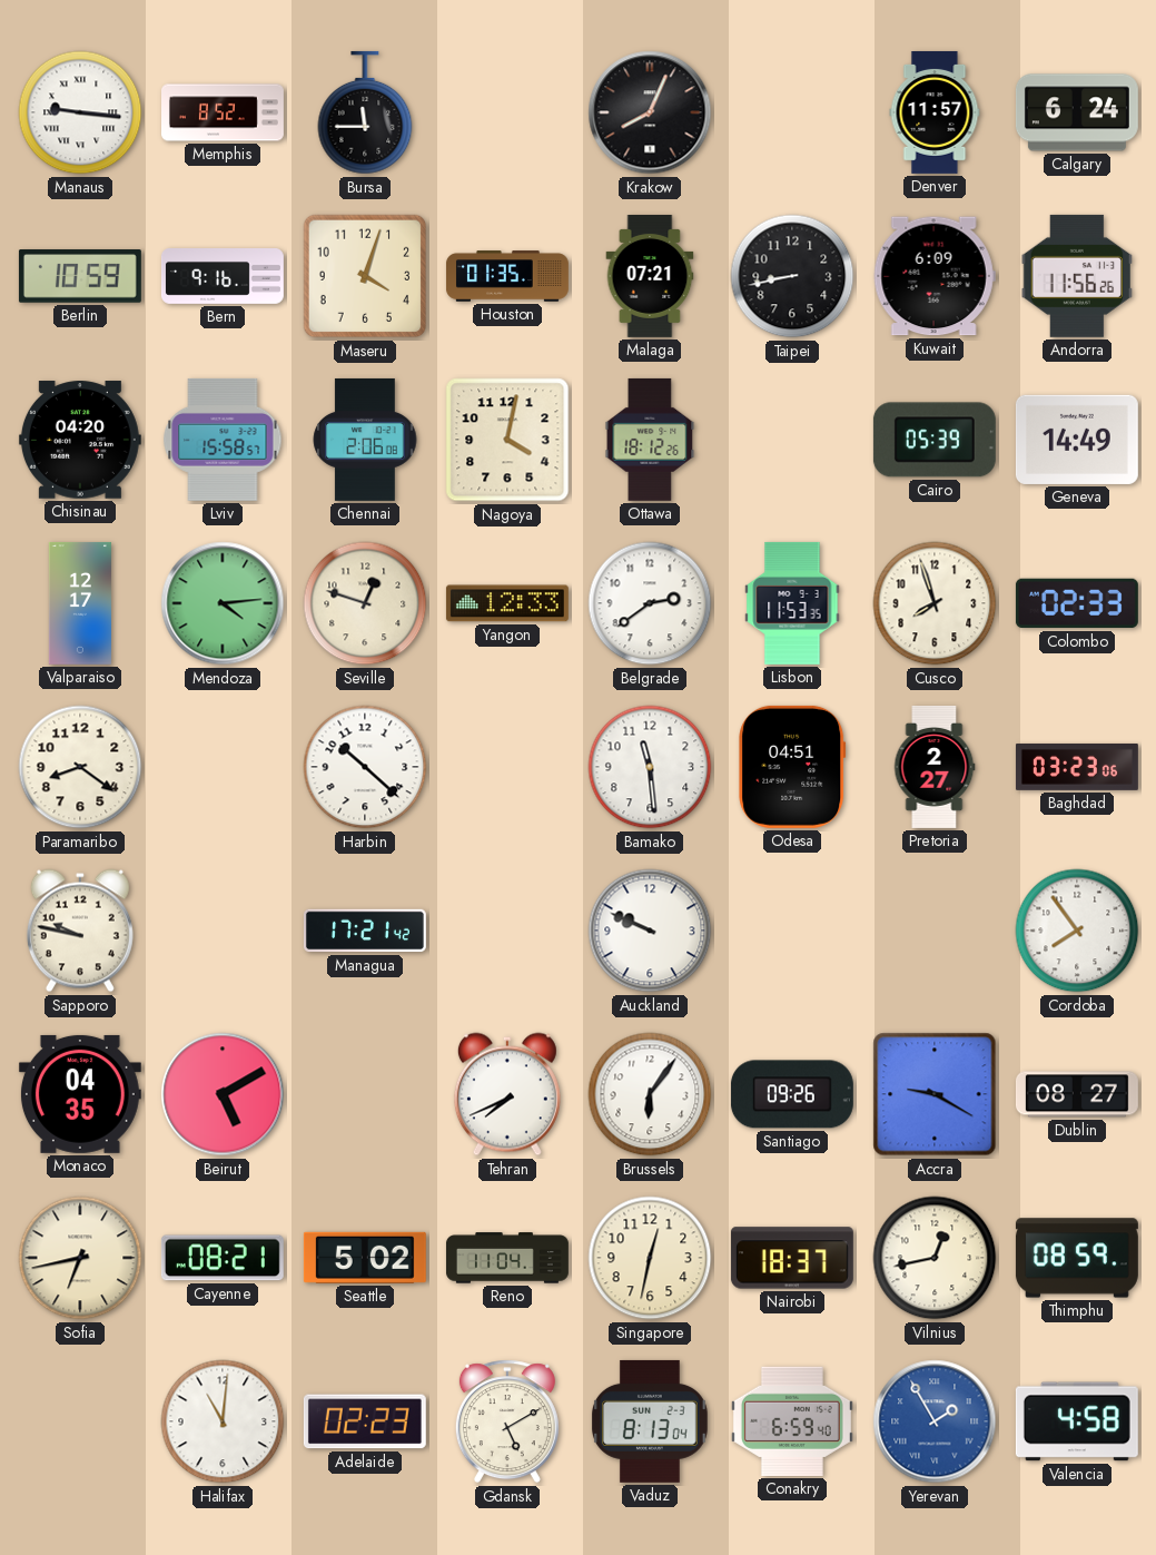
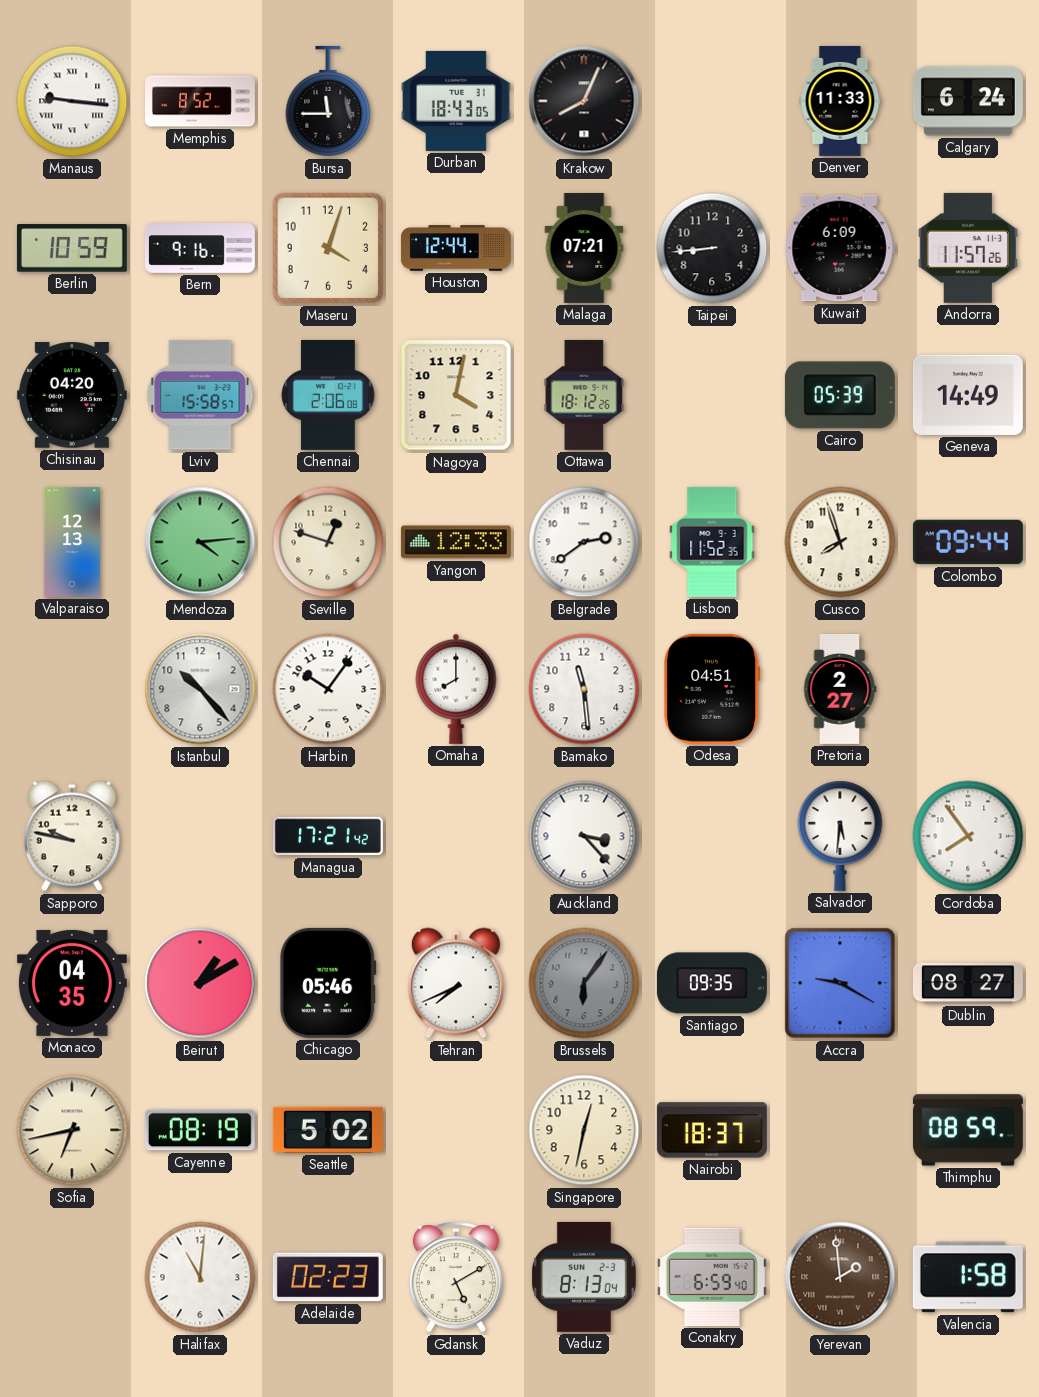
Durban: none -> 18:43
Denver: 11:57 -> 11:33
Houston: 01:35 -> 12:44
Taipei: 8:43 -> 8:44
Andorra: 11:56 -> 11:57
Valparaiso: 12:17 -> 12:13
Lisbon: 11:53 -> 11:52
Colombo: 02:33 -> 09:44
Paramaribo: 8:21 -> none
Istanbul: none -> 10:23
Harbin: 10:22 -> 10:06
Omaha: none -> 8:00
Baghdad: 03:23 -> none
Auckland: 9:49 -> 3:23
Salvador: none -> 5:31
Beirut: 5:10 -> 1:10
Chicago: none -> 05:46
Brussels dial: white -> grey
Santiago: 09:26 -> 09:35
Cayenne: 08:21 -> 08:19
Reno: 11:04 -> none
Vilnius: 12:43 -> none
Yerevan: 1:55 -> 1:59
Yerevan dial: blue -> brown
Valencia: 4:58 -> 1:58
